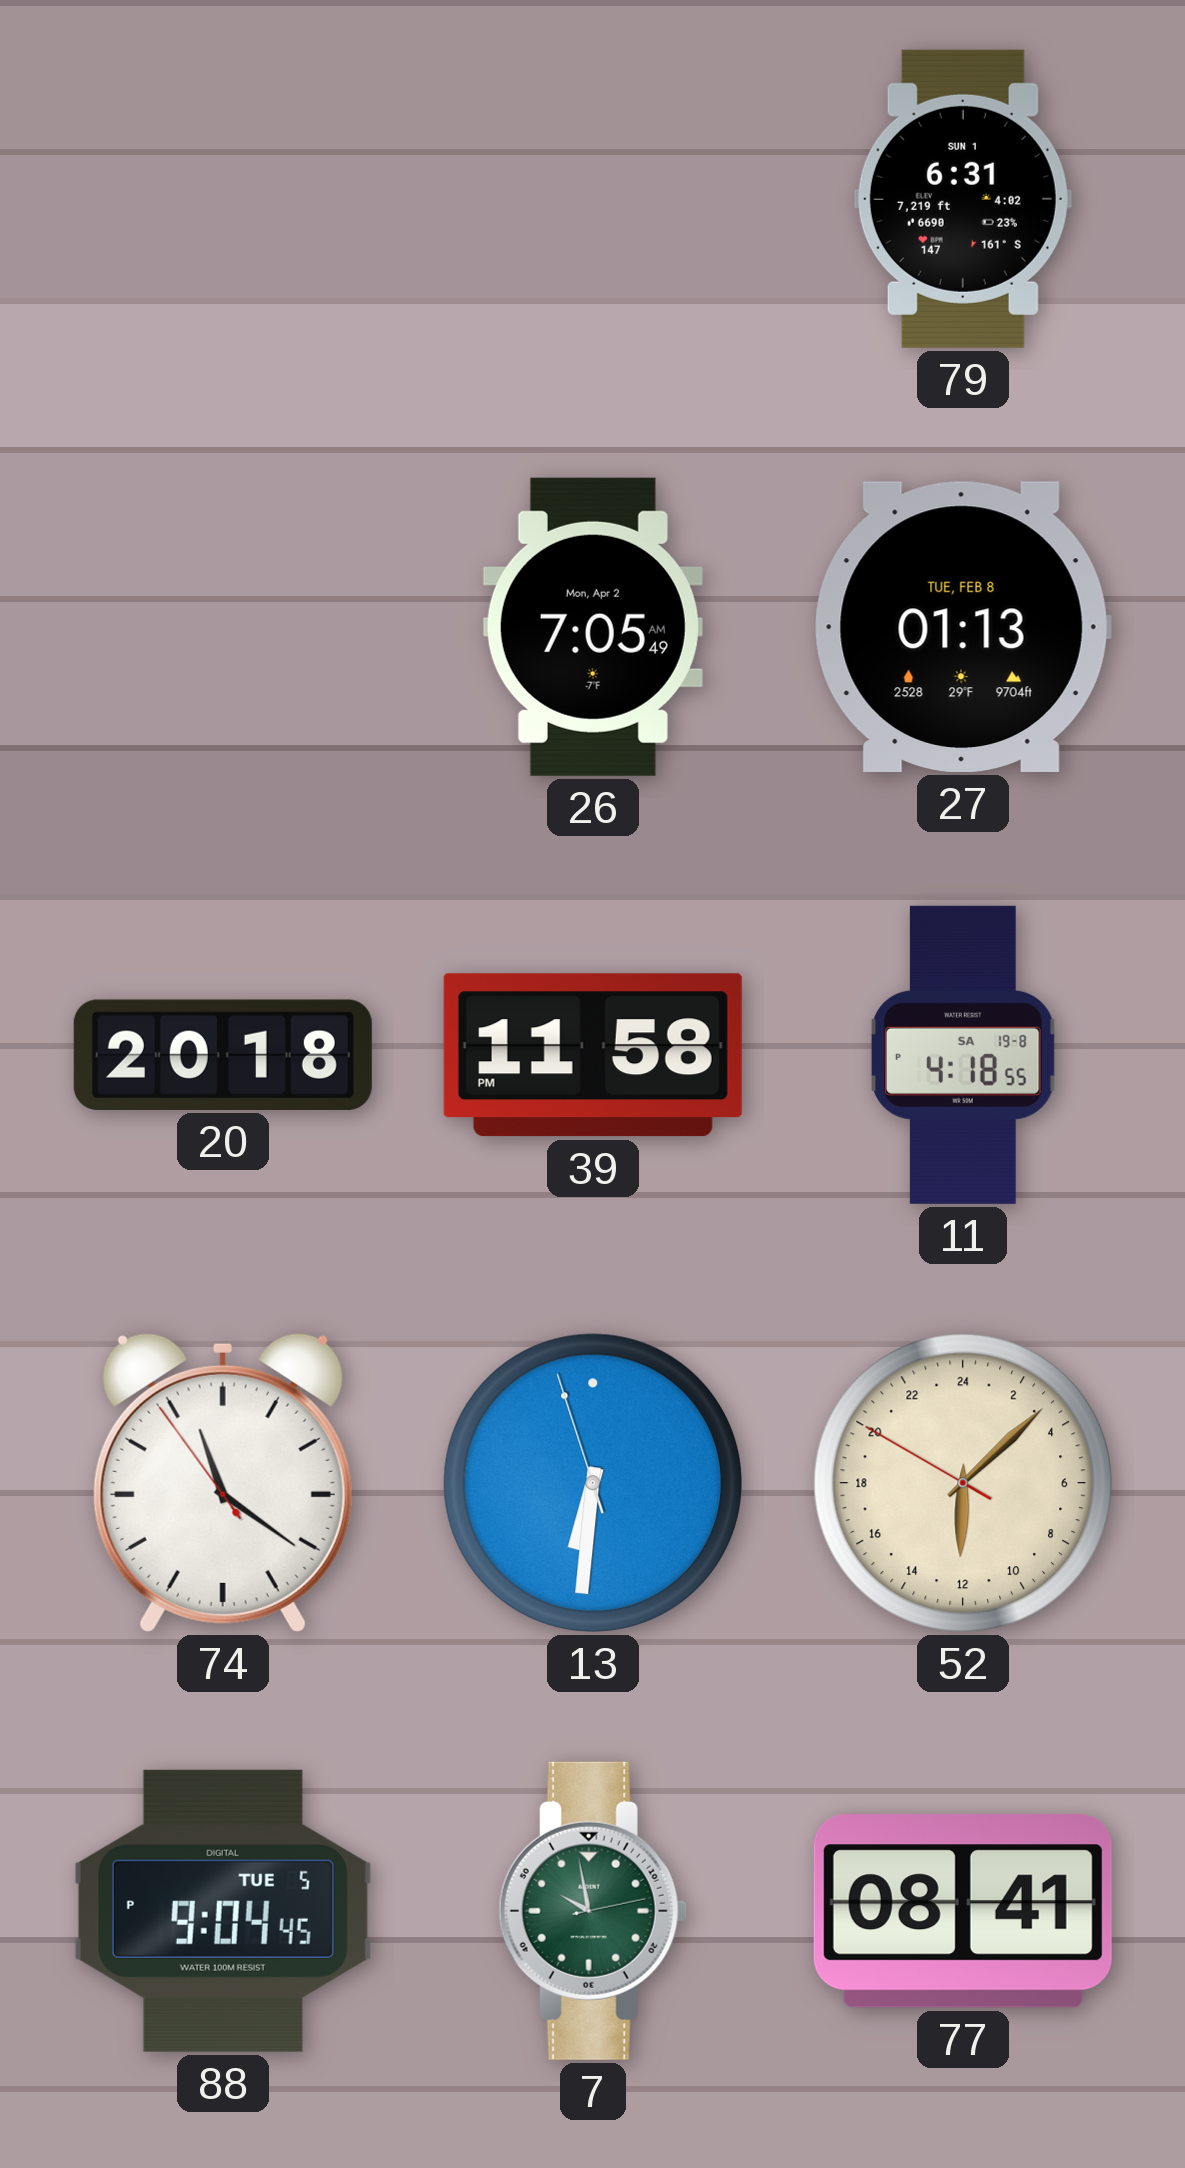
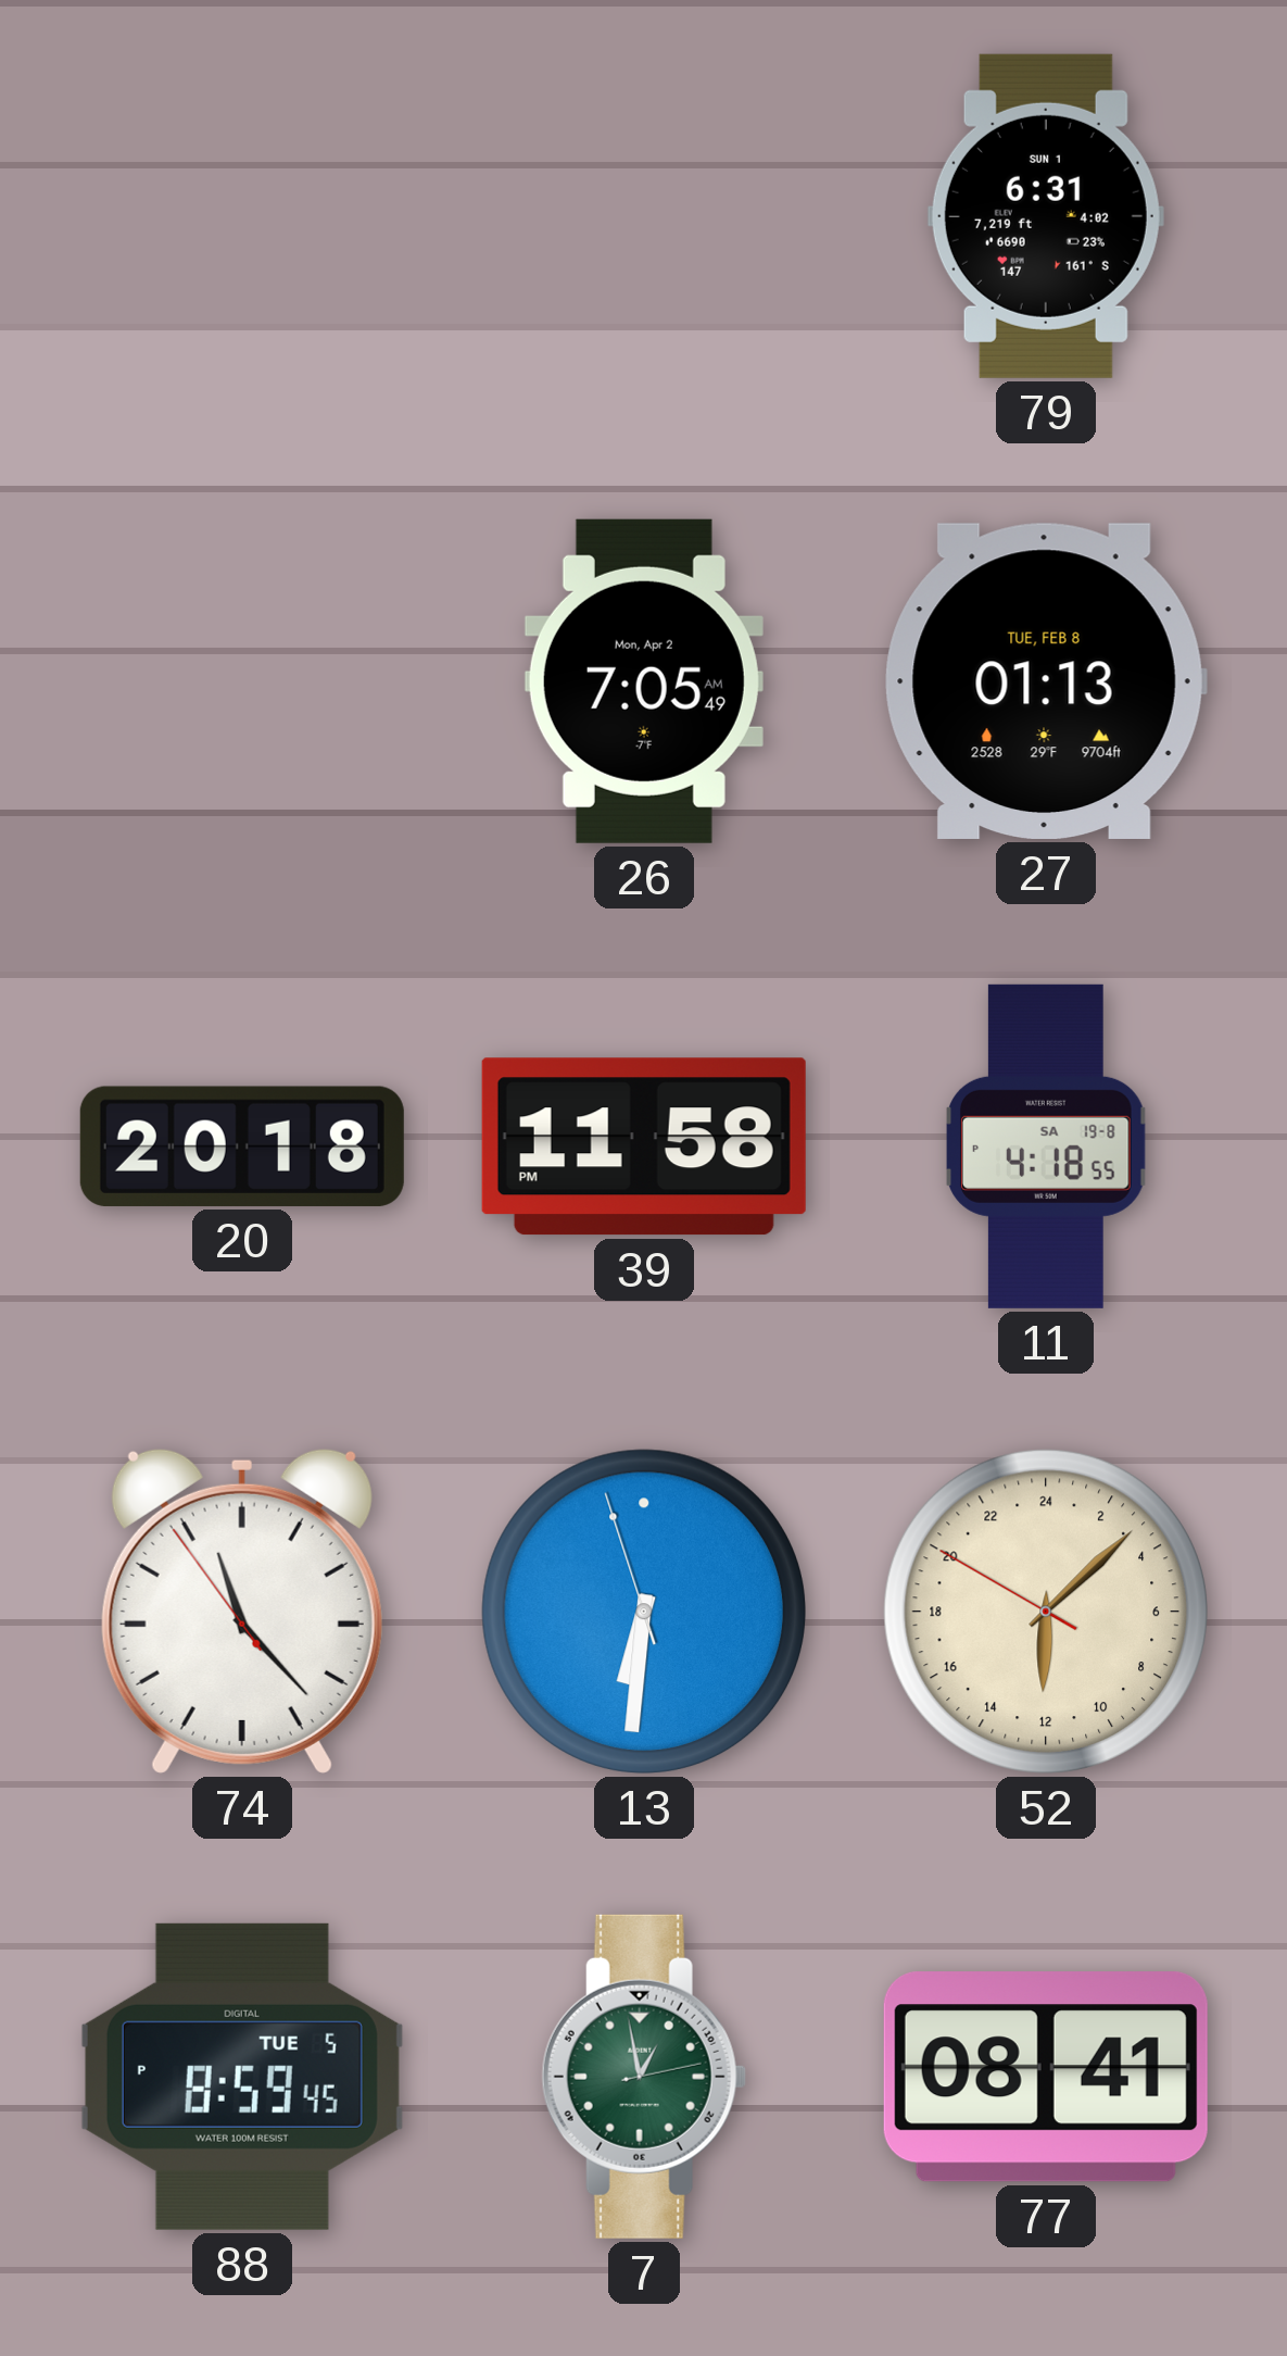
74: 11:20 -> 11:22
88: 9:04 -> 8:59
7: 9:58 -> 12:58
